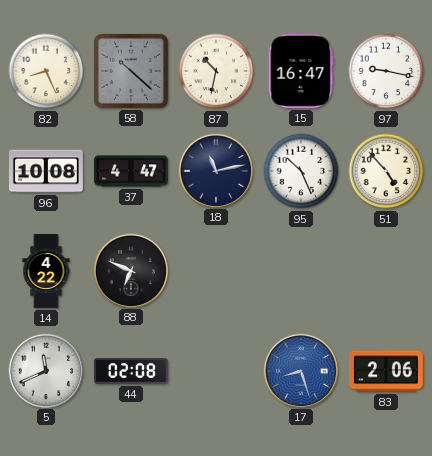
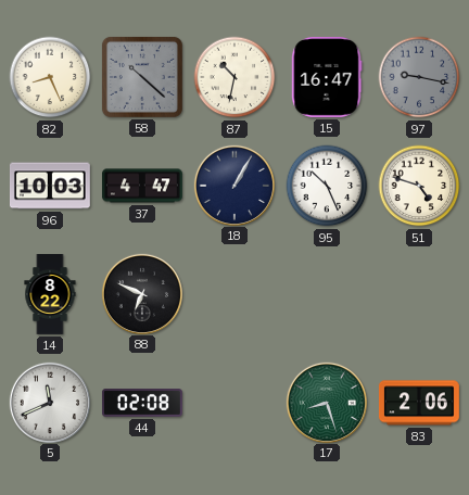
97 dial: white -> grey
96: 10:08 -> 10:03
18: 11:13 -> 1:05
51: 4:53 -> 4:48
14: 4:22 -> 8:22
17 dial: blue -> green
